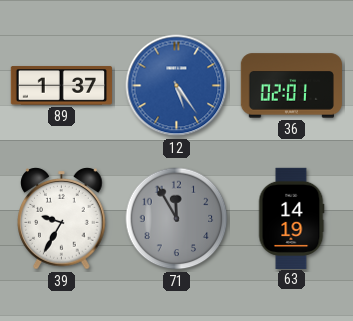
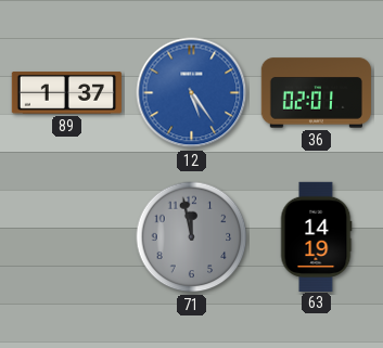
39: 9:35 -> none
71: 11:55 -> 11:58
